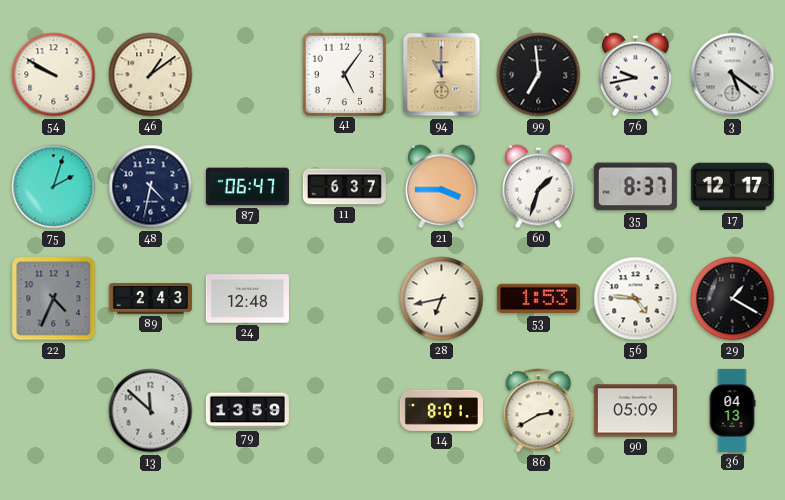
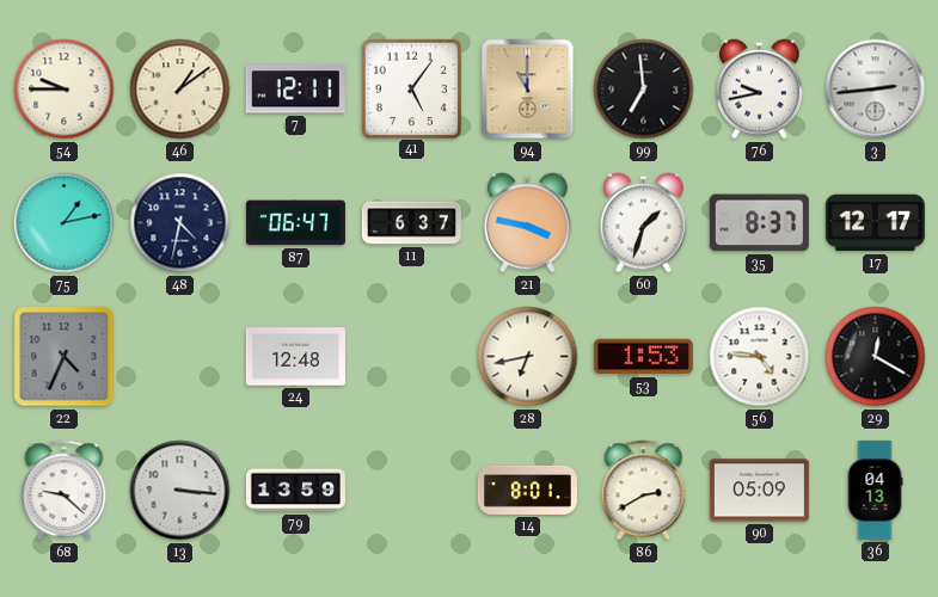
54: 9:50 -> 9:45
7: none -> 12:11
3: 5:21 -> 2:44
75: 2:03 -> 1:13
21: 3:45 -> 3:47
89: 2:43 -> none
29: 1:20 -> 12:20
68: none -> 9:22
13: 11:52 -> 3:16
